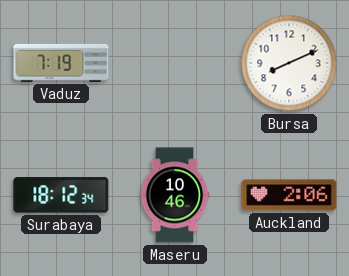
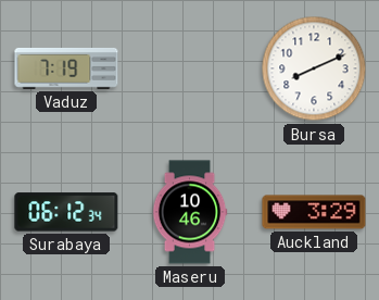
Surabaya: 18:12 -> 06:12
Auckland: 2:06 -> 3:29
